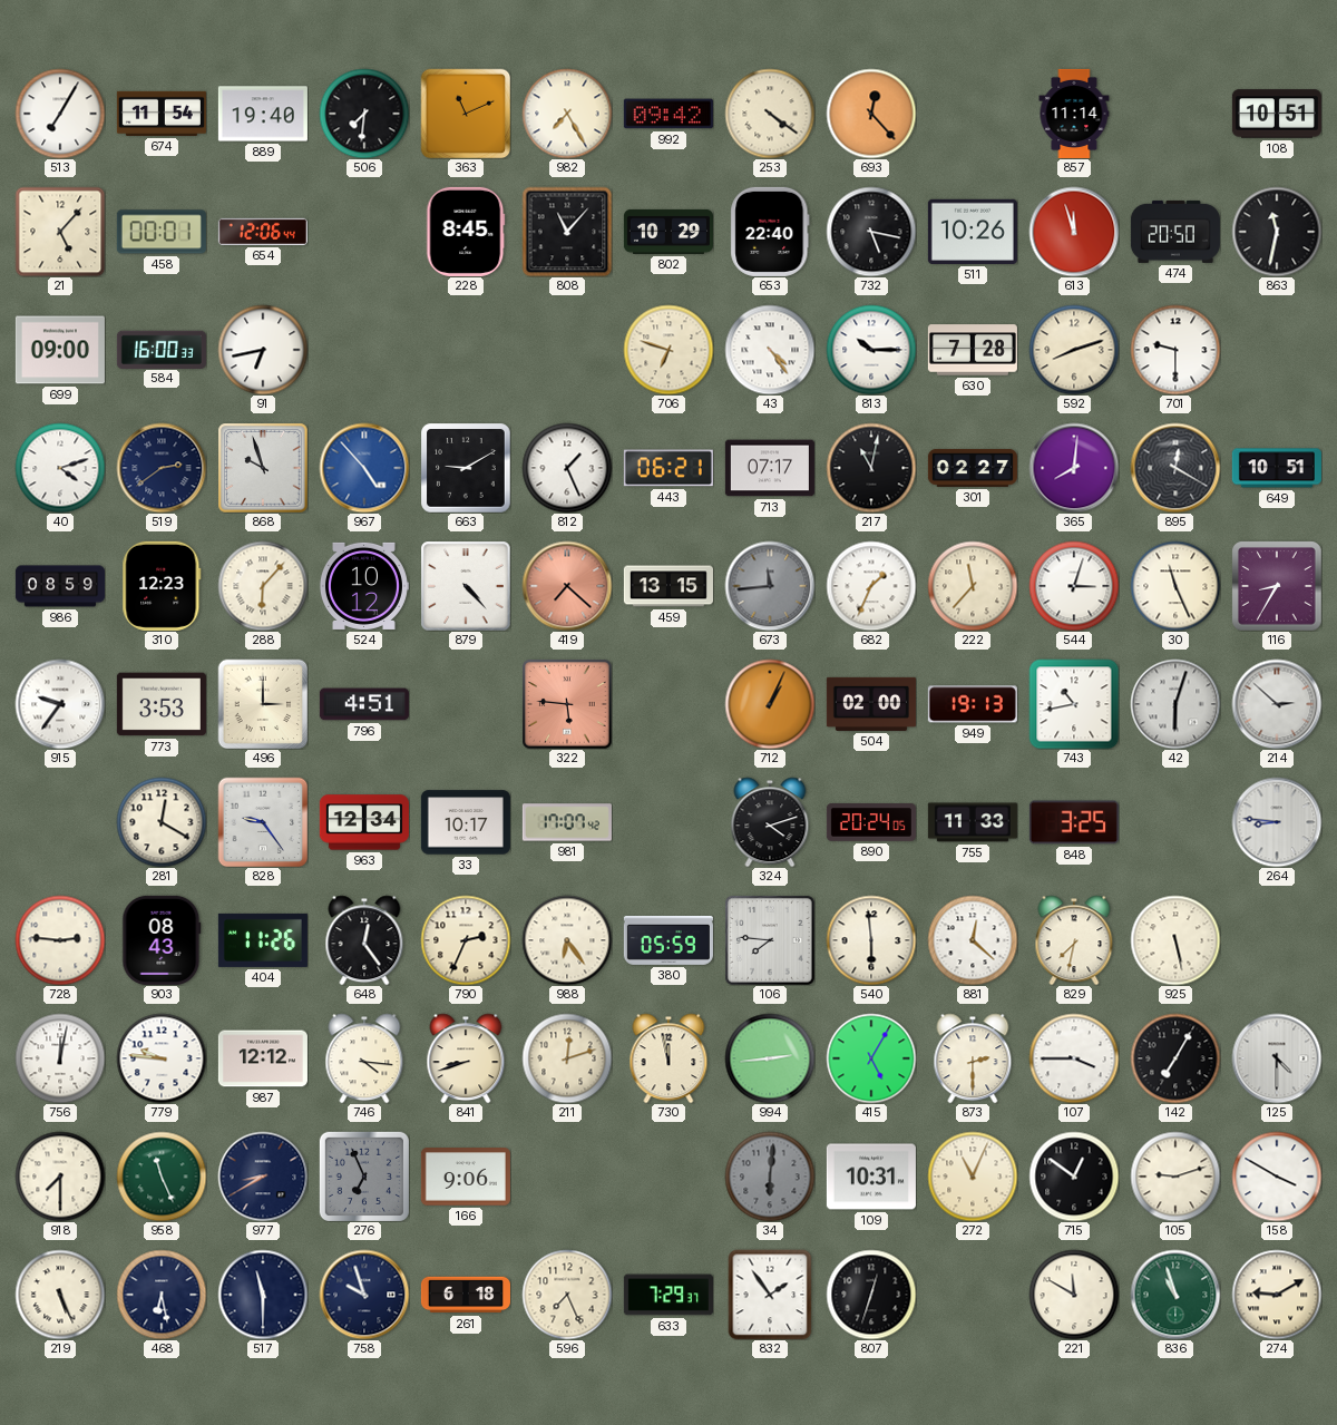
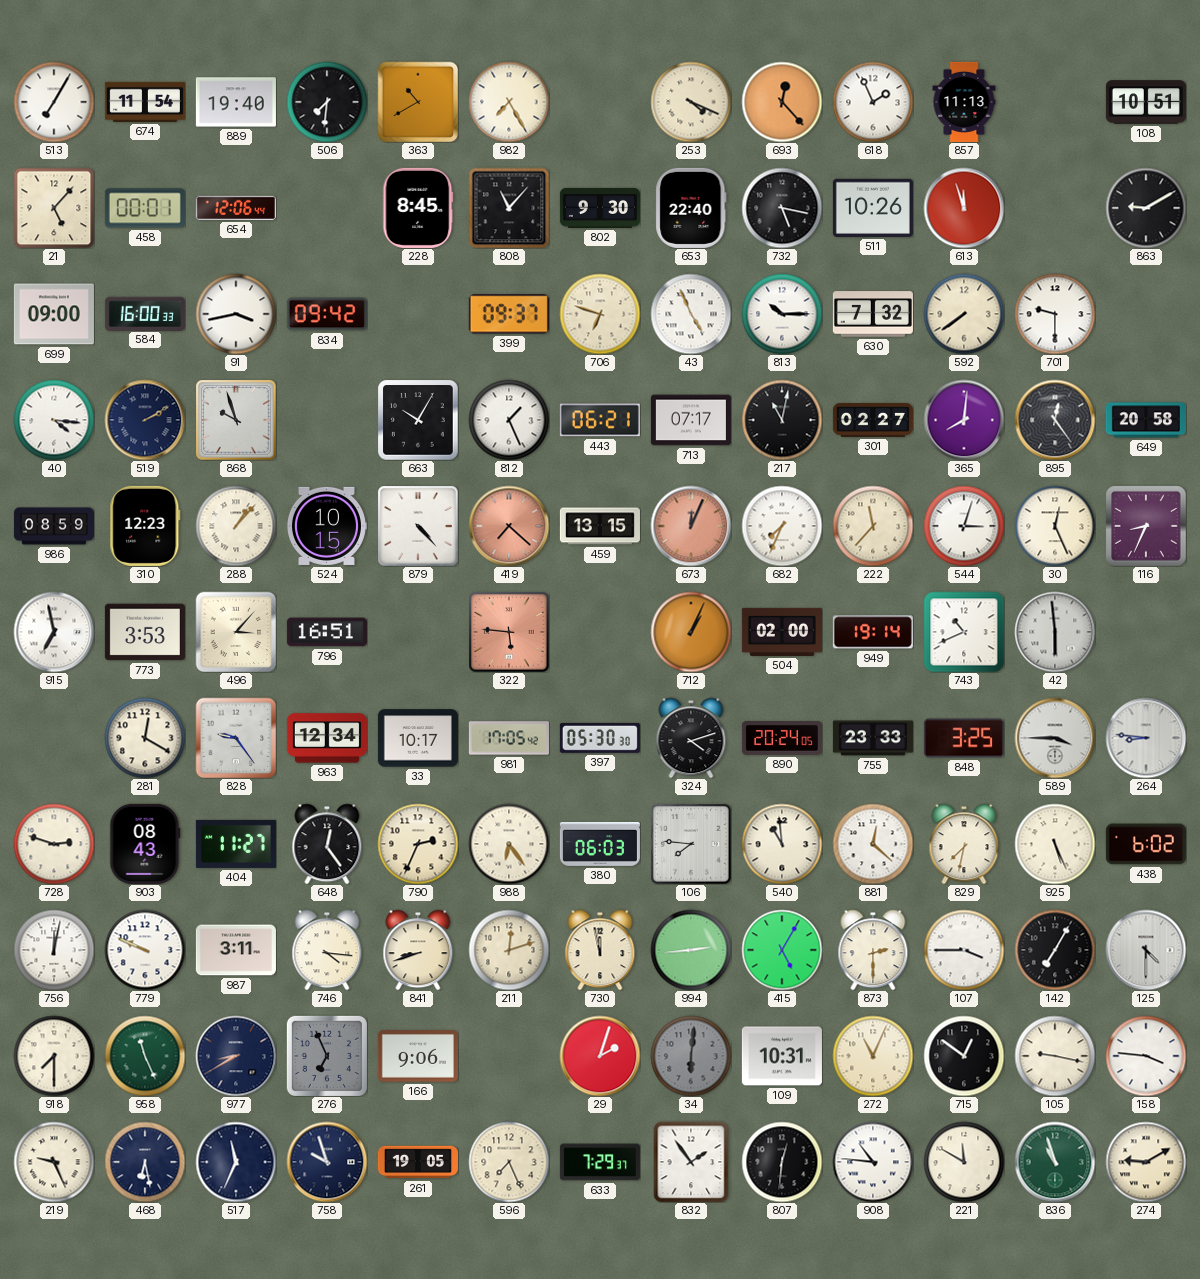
363: 11:11 -> 10:40
992: 09:42 -> none
253: 4:21 -> 4:19
618: none -> 1:56
857: 11:14 -> 11:13
802: 10:29 -> 9:30
474: 20:50 -> none
863: 11:32 -> 9:10
91: 6:43 -> 3:43
834: none -> 09:42
399: none -> 09:37
43: 4:24 -> 4:56
630: 7:28 -> 7:32
592: 8:12 -> 7:39
40: 4:12 -> 4:16
519: 2:39 -> 2:10
967: 4:53 -> none
663: 9:10 -> 10:05
895: 12:20 -> 12:24
649: 10:51 -> 20:58
288: 6:07 -> 1:07
524: 10:12 -> 10:15
673: 11:44 -> 12:04
673 dial: grey -> salmon
682: 1:34 -> 7:34
30: 11:26 -> 12:26
116: 8:35 -> 8:34
915: 9:36 -> 6:58
496: 3:00 -> 3:07
796: 4:51 -> 16:51
949: 19:13 -> 19:14
743: 10:43 -> 10:41
42: 6:03 -> 5:59
214: 2:52 -> none
981: 17:07 -> 17:05
397: none -> 05:30
755: 11:33 -> 23:33
589: none -> 3:45
728: 2:46 -> 2:48
404: 11:26 -> 11:27
380: 05:59 -> 06:03
540: 5:59 -> 10:59
925: 5:28 -> 5:26
438: none -> 6:02
779: 9:46 -> 9:49
987: 12:12 -> 3:11
29: none -> 2:03
105: 9:12 -> 9:17
158: 3:50 -> 3:46
219: 5:26 -> 9:26
517: 11:30 -> 11:34
261: 6:18 -> 19:05
807: 12:33 -> 12:31
908: none -> 10:46
